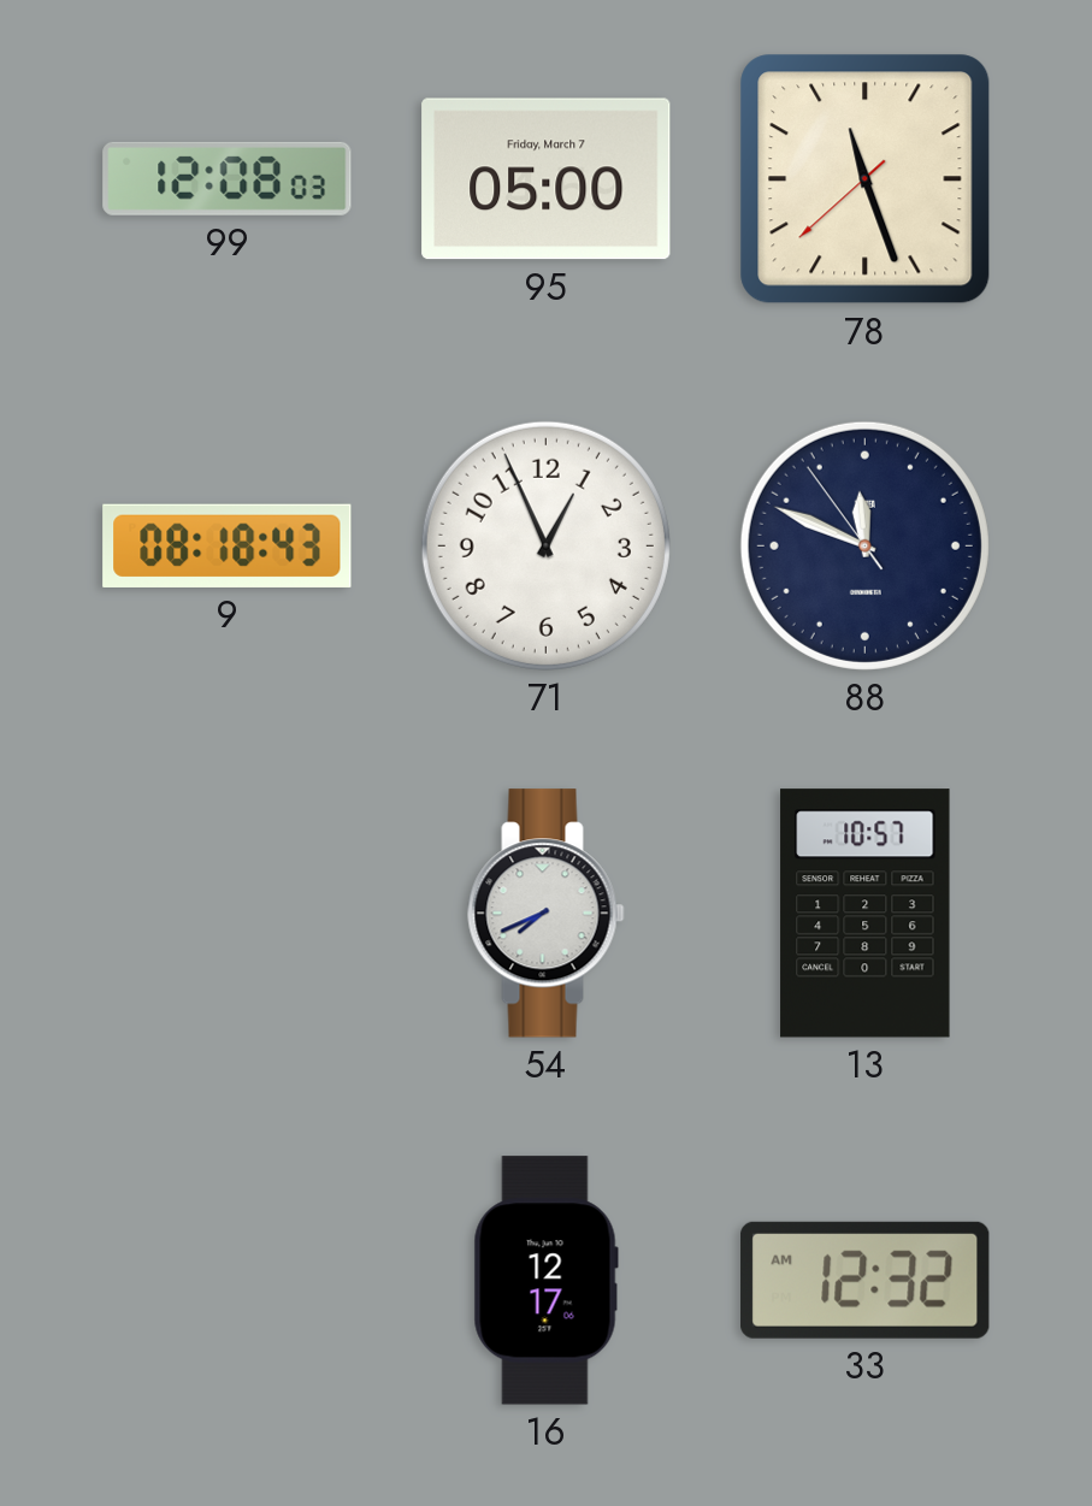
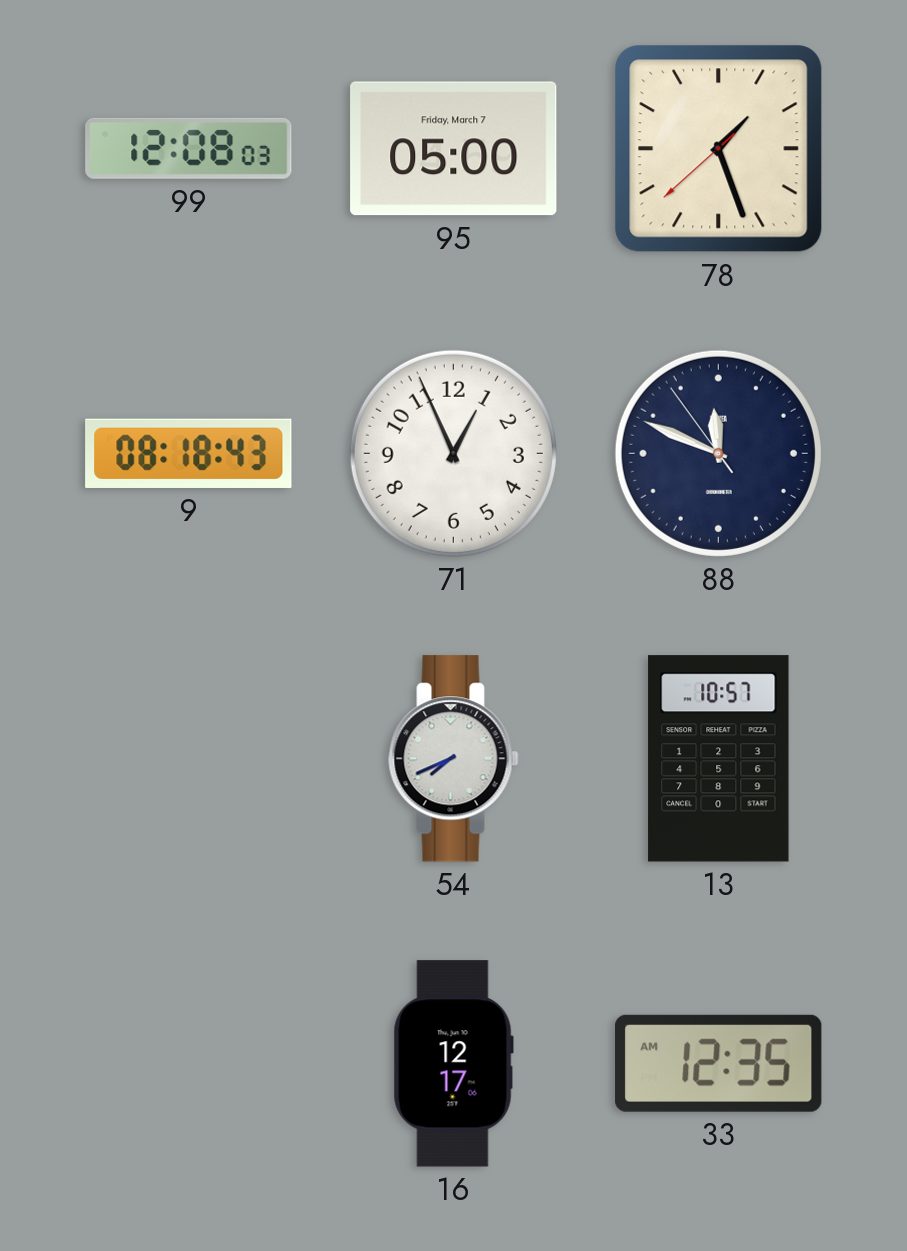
78: 11:26 -> 1:26
33: 12:32 -> 12:35
